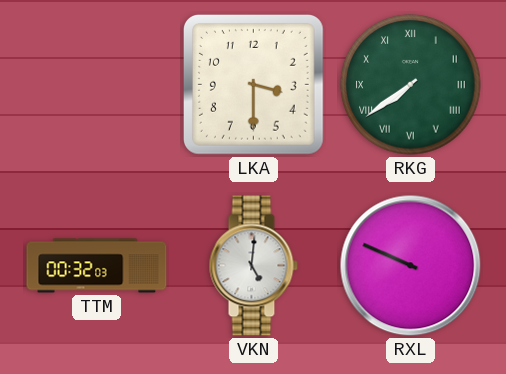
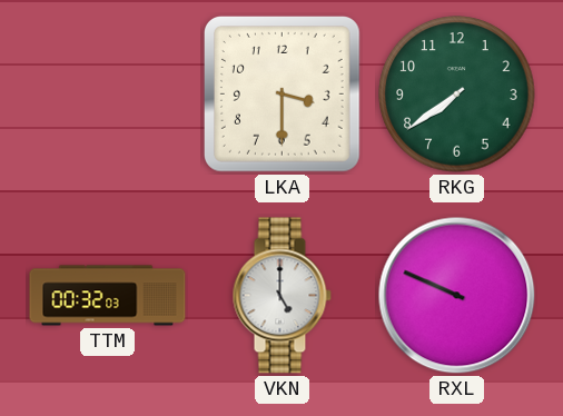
RKG numerals: Roman -> Arabic
VKN: 5:01 -> 5:00
